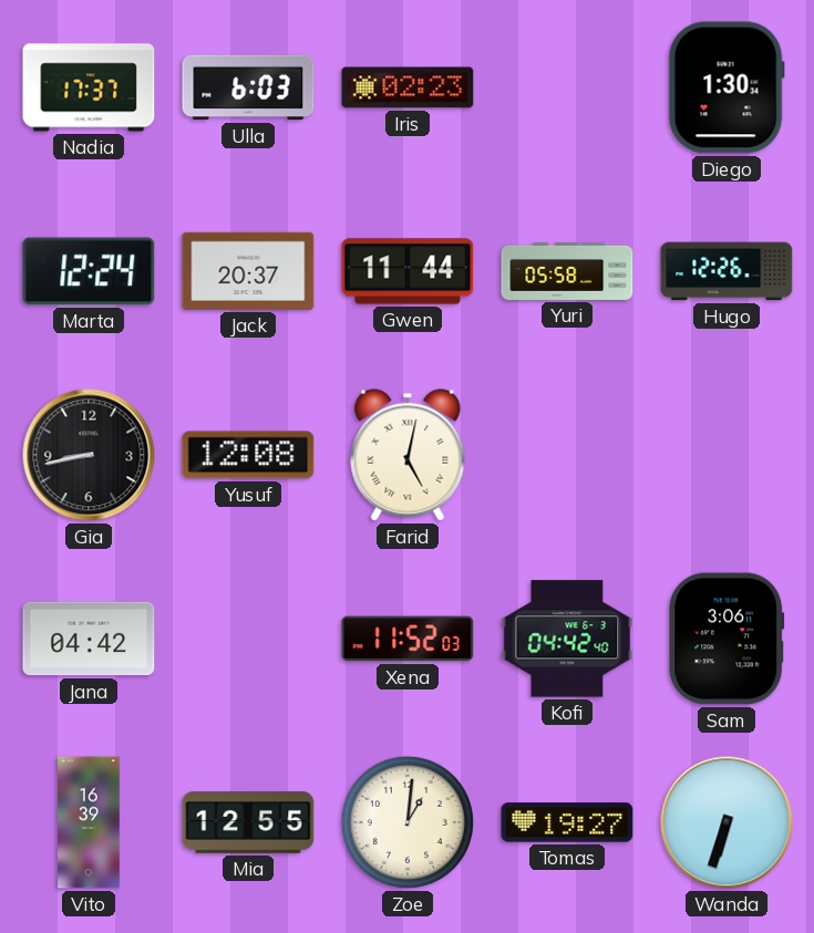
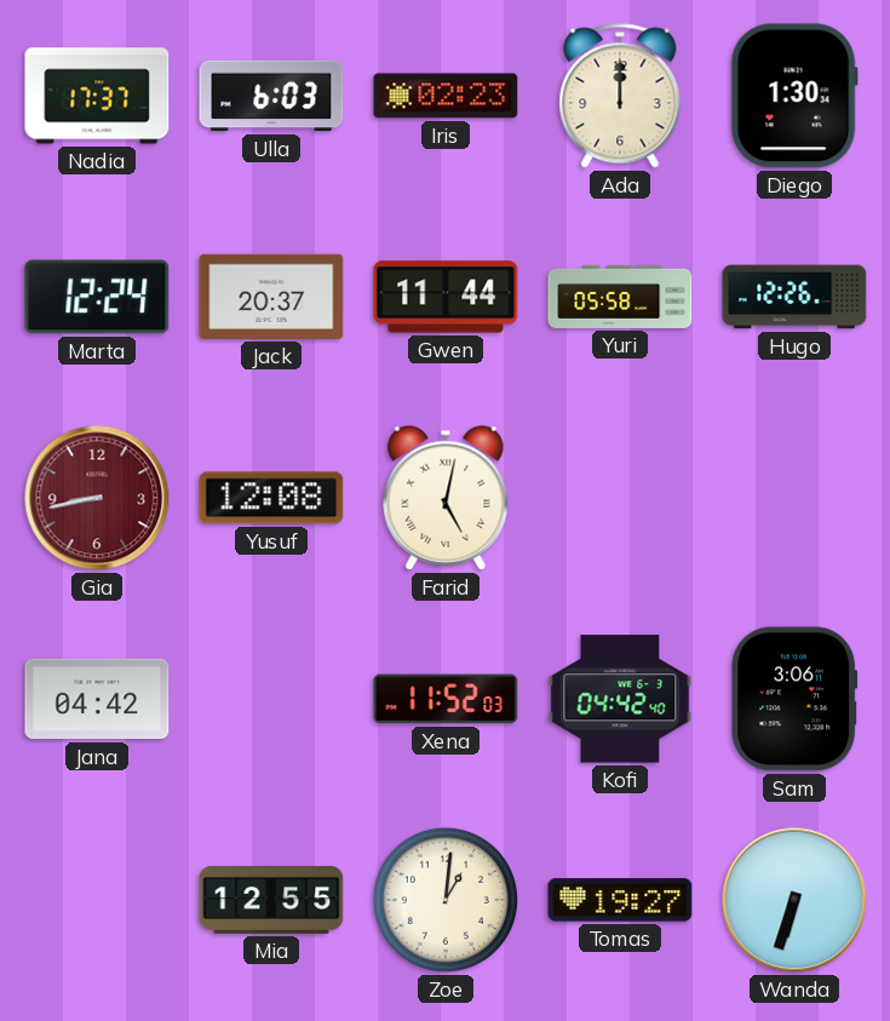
Ada: none -> 12:00
Gia dial: black -> burgundy
Vito: 16:39 -> none
